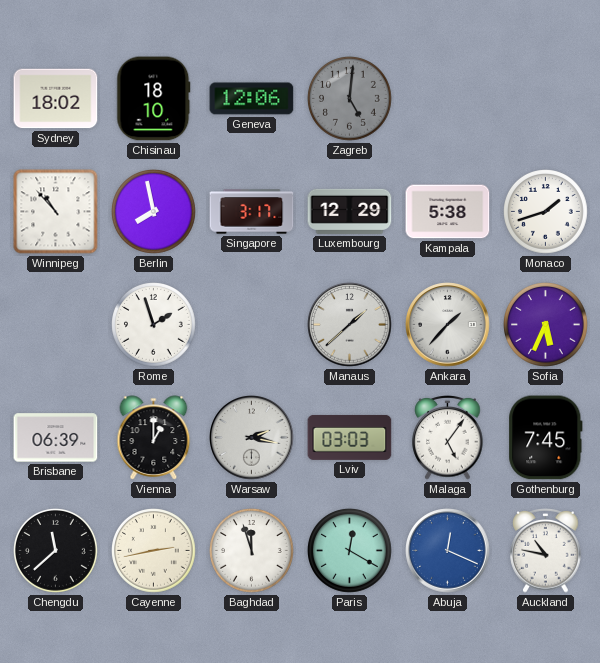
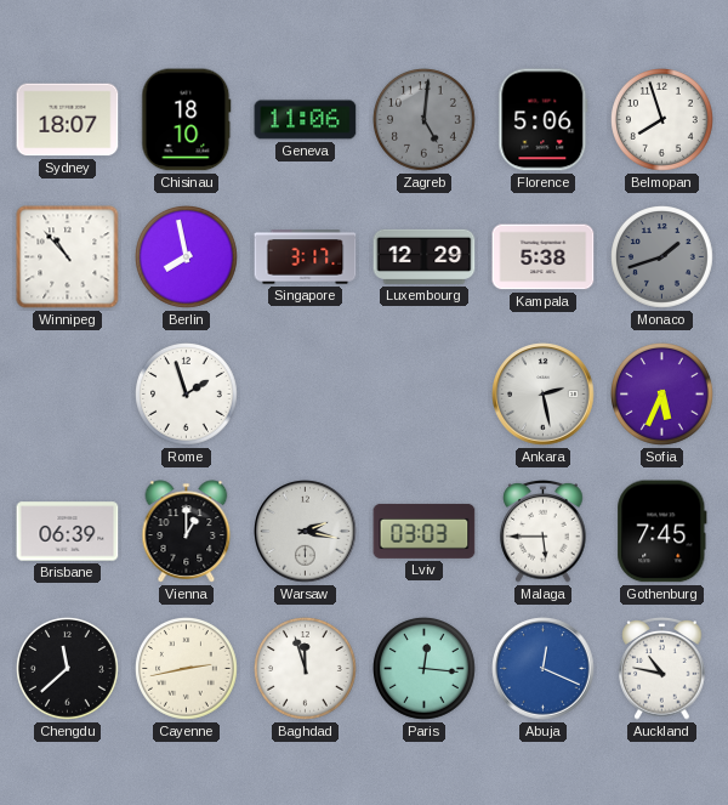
Sydney: 18:02 -> 18:07
Geneva: 12:06 -> 11:06
Florence: none -> 5:06
Belmopan: none -> 7:57
Monaco dial: white -> grey
Manaus: 1:38 -> none
Ankara: 1:37 -> 2:28
Malaga: 5:06 -> 5:45
Paris: 12:20 -> 12:16
